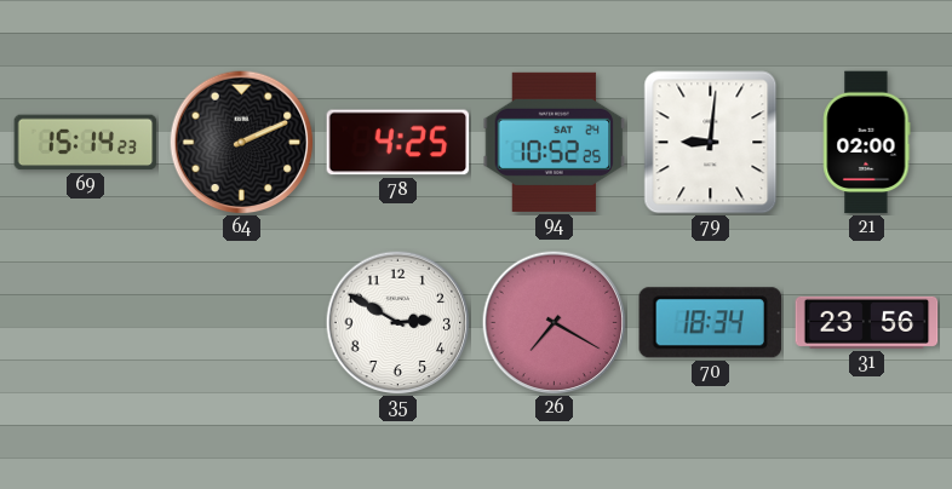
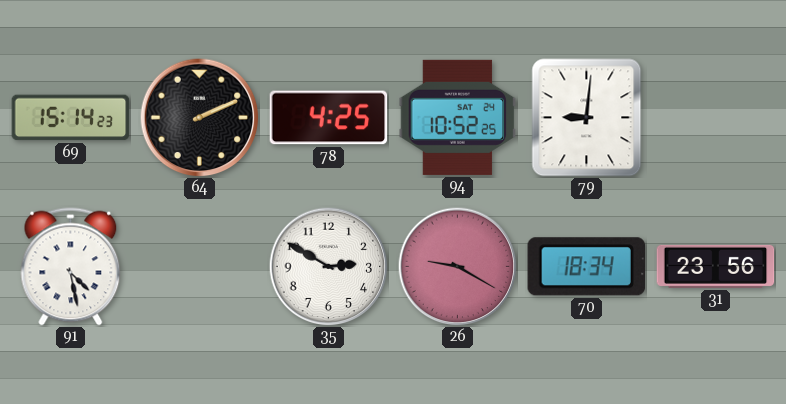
21: 02:00 -> none
91: none -> 4:28
26: 7:20 -> 9:20
